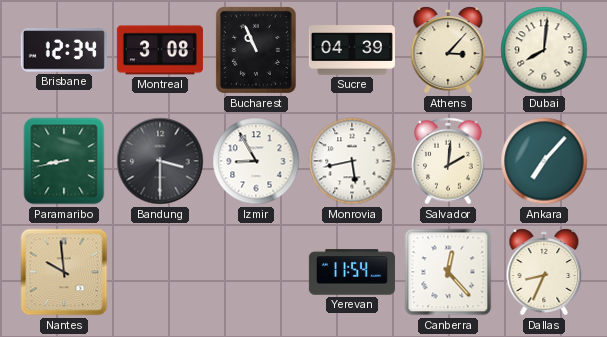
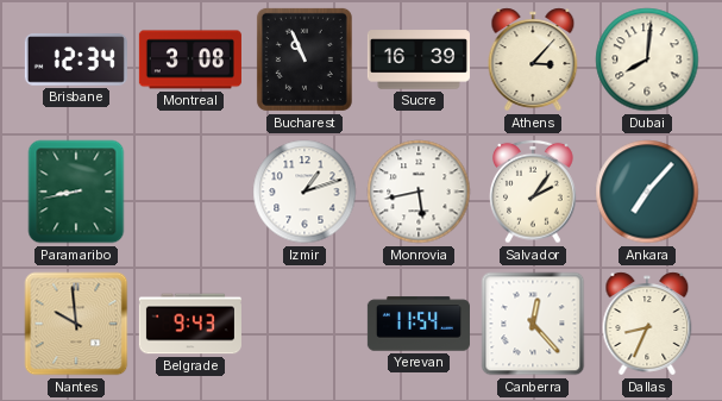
Sucre: 04:39 -> 16:39
Bandung: 3:30 -> none
Izmir: 8:55 -> 1:12
Salvador: 2:01 -> 2:06
Belgrade: none -> 9:43
